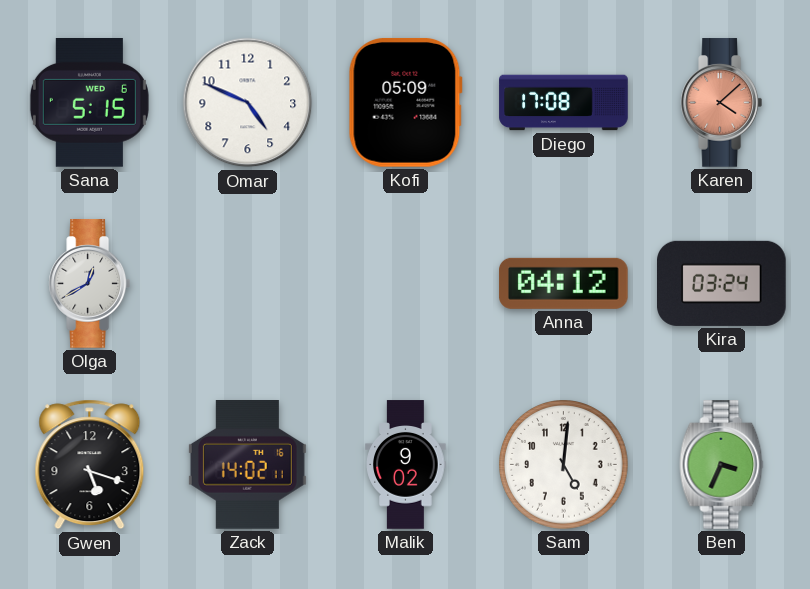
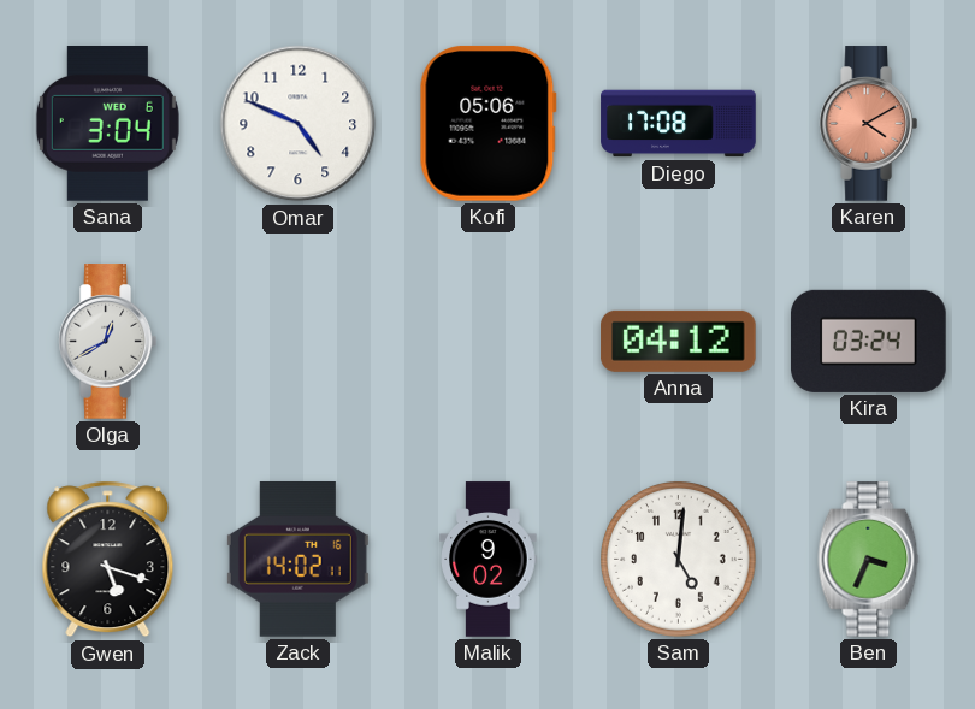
Sana: 5:15 -> 3:04
Kofi: 05:09 -> 05:06
Karen: 4:08 -> 4:10
